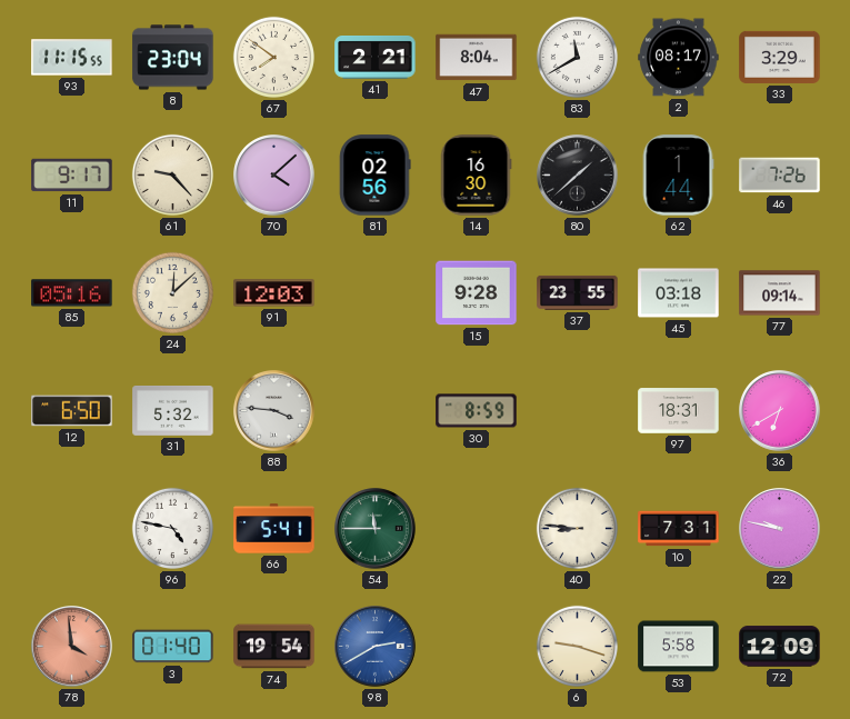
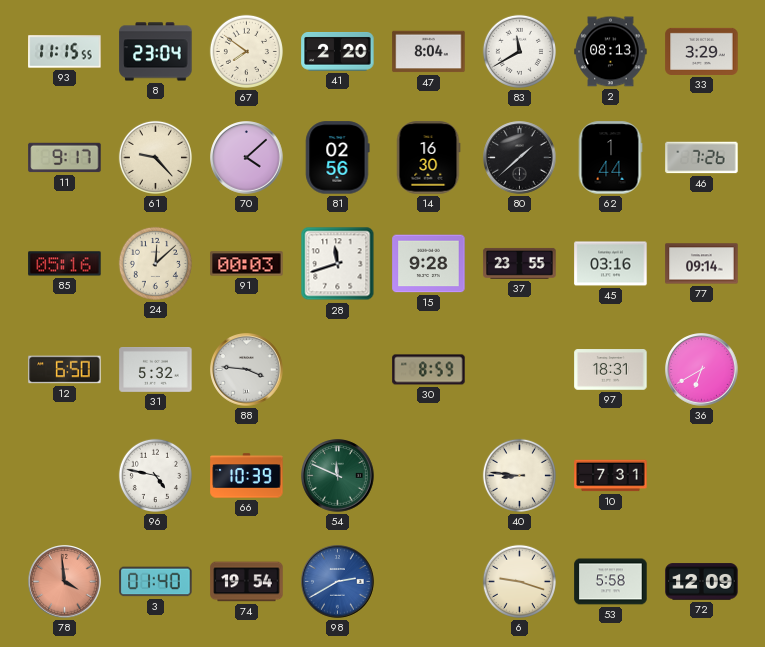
41: 2:21 -> 2:20
2: 08:17 -> 08:13
91: 12:03 -> 00:03
28: none -> 11:42
45: 03:18 -> 03:16
66: 5:41 -> 10:39
54: 11:45 -> 11:49
22: 9:47 -> none
